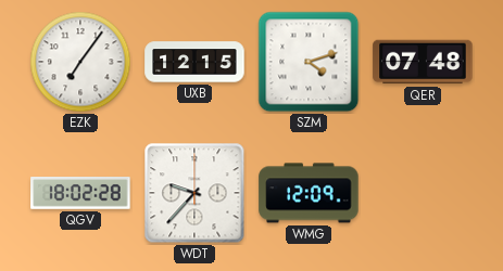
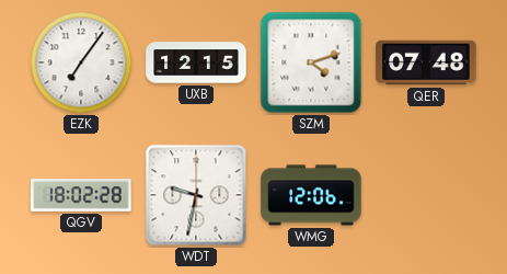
WDT: 9:37 -> 9:32
WMG: 12:09 -> 12:06
